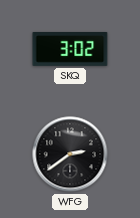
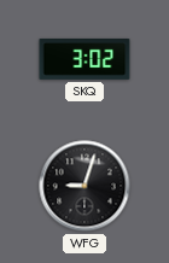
WFG: 2:39 -> 9:03
